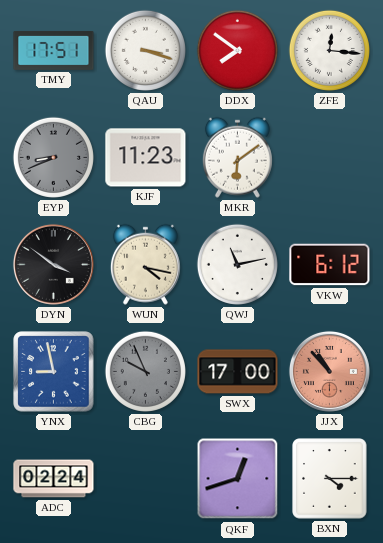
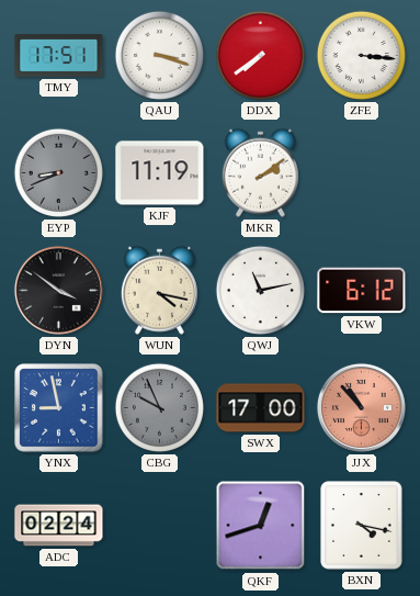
DDX: 7:51 -> 7:39
ZFE: 12:16 -> 3:16
KJF: 11:23 -> 11:19
MKR: 6:09 -> 2:09
BXN: 4:15 -> 4:17
